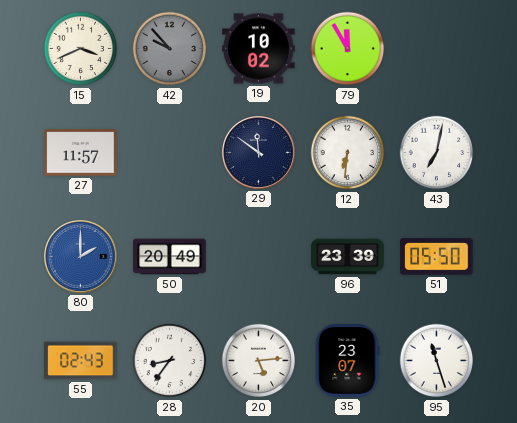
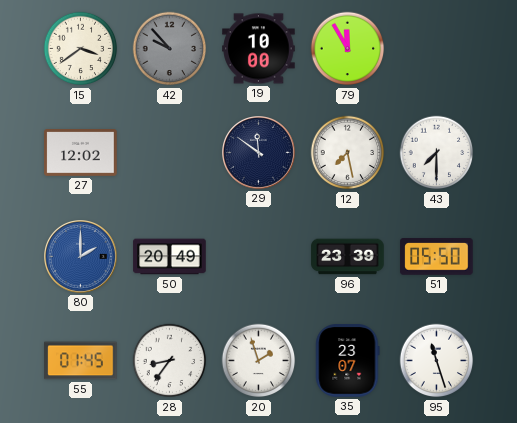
15: 3:41 -> 3:39
19: 10:02 -> 10:00
27: 11:57 -> 12:02
12: 6:31 -> 7:28
43: 7:02 -> 7:30
55: 02:43 -> 01:45
20: 5:14 -> 1:57
